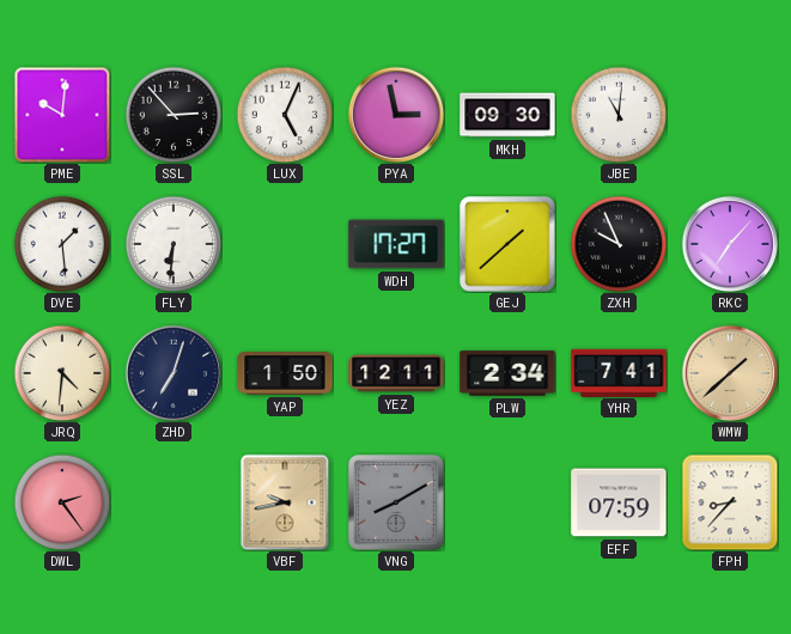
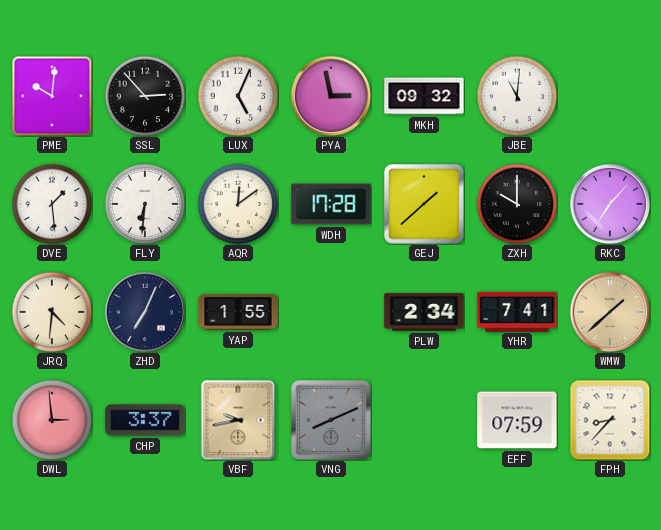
MKH: 09:30 -> 09:32
AQR: none -> 12:09
WDH: 17:27 -> 17:28
ZXH: 9:56 -> 10:00
ZHD: 7:03 -> 7:04
YAP: 1:50 -> 1:55
YEZ: 12:11 -> none
DWL: 2:24 -> 2:59
CHP: none -> 3:37
VNG: 8:10 -> 8:11
